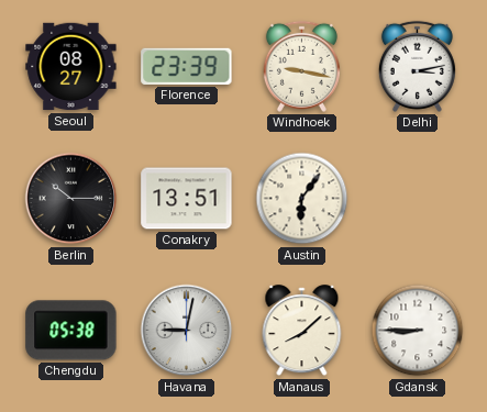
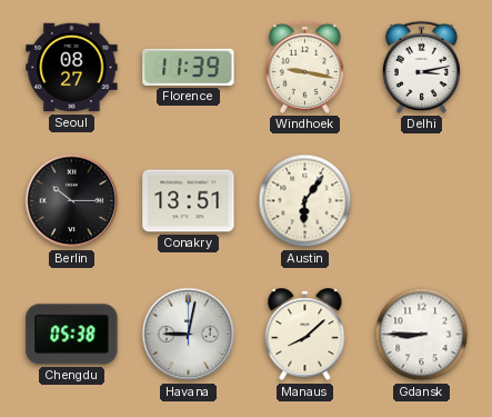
Florence: 23:39 -> 11:39
